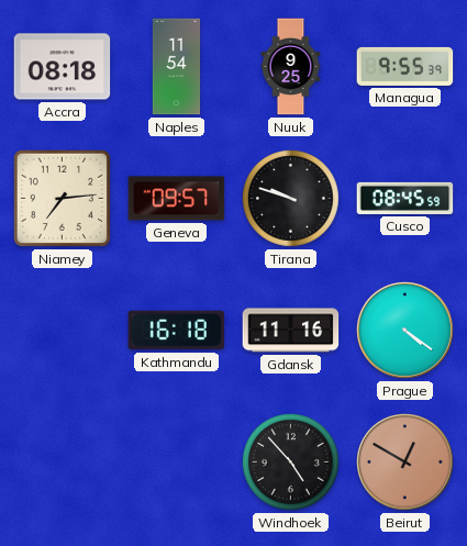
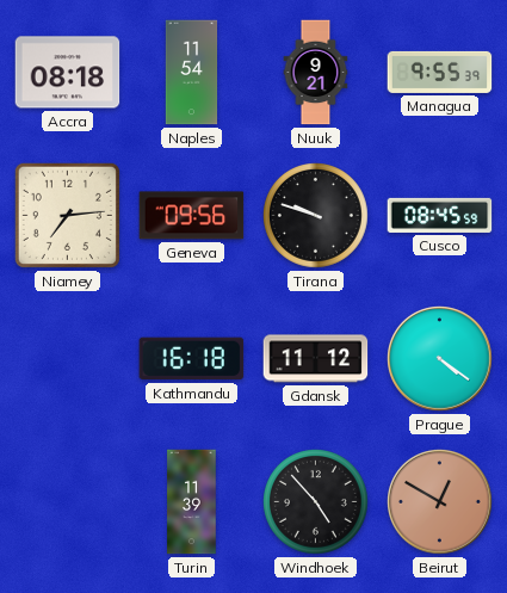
Nuuk: 9:25 -> 9:21
Geneva: 09:57 -> 09:56
Gdansk: 11:16 -> 11:12
Turin: none -> 11:39
